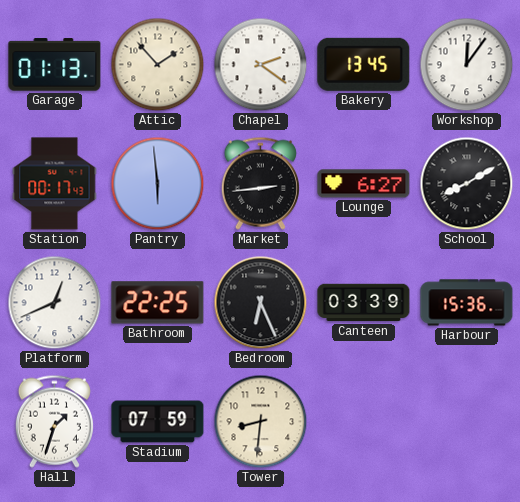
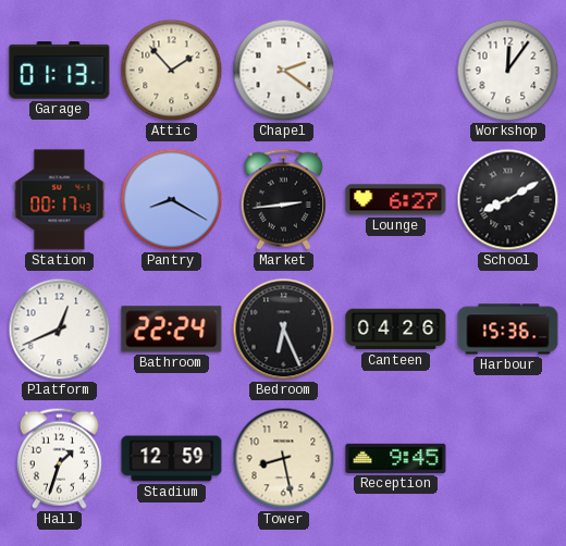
Bakery: 13:45 -> none
Pantry: 5:59 -> 8:20
Bathroom: 22:25 -> 22:24
Canteen: 03:39 -> 04:26
Stadium: 07:59 -> 12:59
Tower: 8:31 -> 8:28
Reception: none -> 9:45
